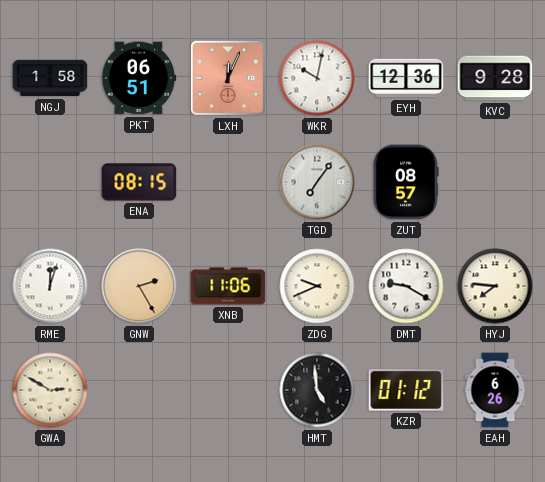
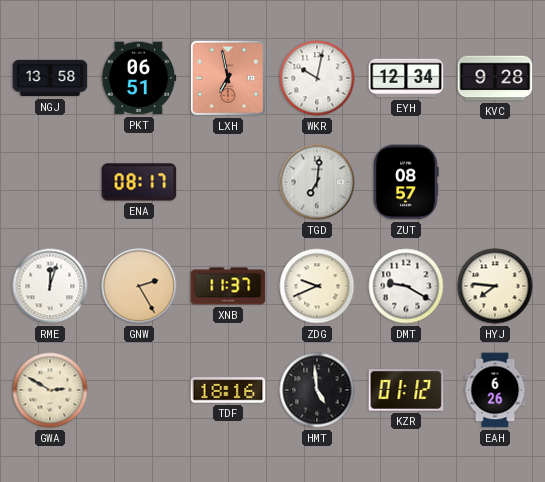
NGJ: 1:58 -> 13:58
LXH: 12:04 -> 6:58
EYH: 12:36 -> 12:34
ENA: 08:15 -> 08:17
TGD: 7:06 -> 7:01
XNB: 11:06 -> 11:37
TDF: none -> 18:16
